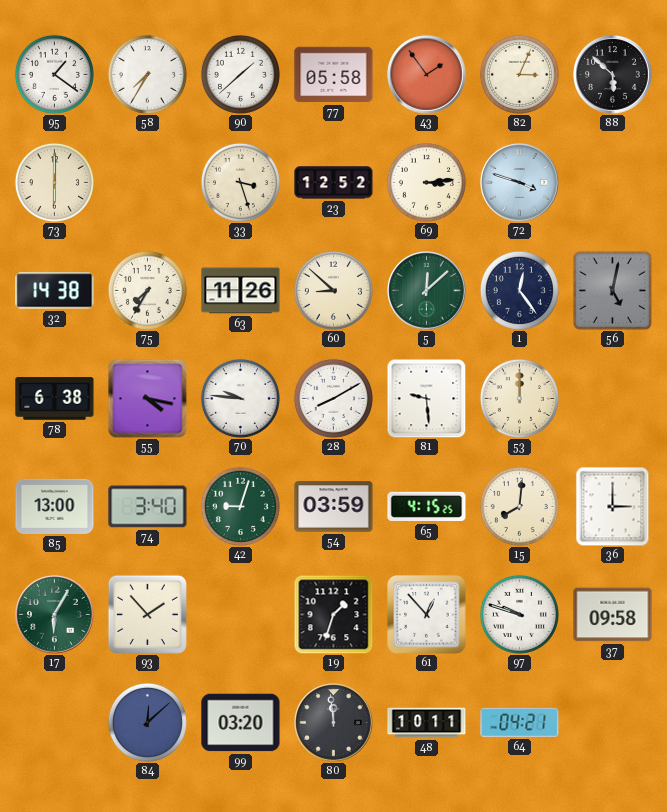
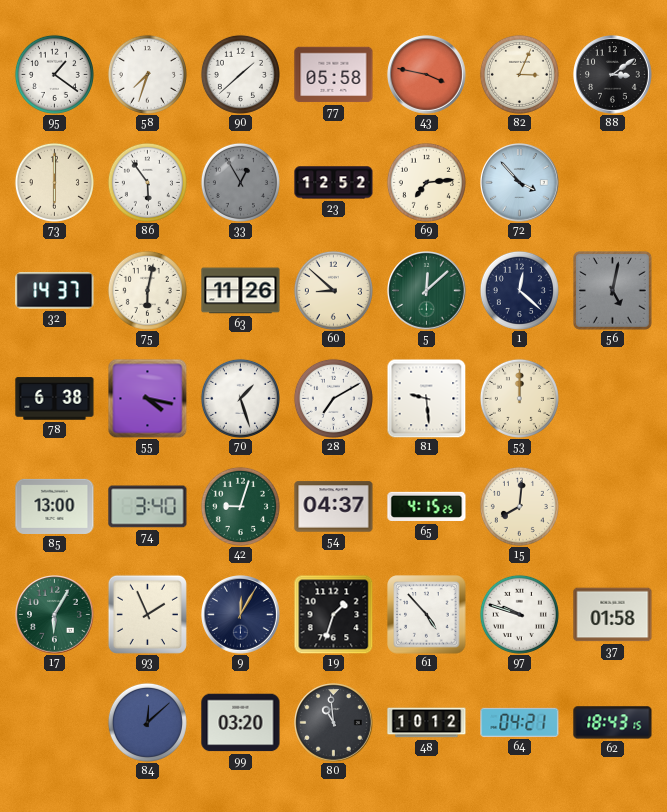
58: 7:35 -> 7:33
43: 1:54 -> 3:47
88: 5:52 -> 3:09
86: none -> 5:54
33: 3:27 -> 12:55
33 dial: cream -> grey
69: 3:14 -> 7:14
72: 3:48 -> 3:53
32: 14:38 -> 14:37
75: 7:35 -> 6:02
1: 12:24 -> 12:22
70: 9:46 -> 1:27
28: 8:10 -> 7:10
54: 03:59 -> 04:37
36: 3:00 -> none
93: 1:53 -> 1:56
9: none -> 12:05
61: 12:53 -> 4:53
37: 09:58 -> 01:58
80: 11:59 -> 10:59
48: 10:11 -> 10:12
62: none -> 18:43
